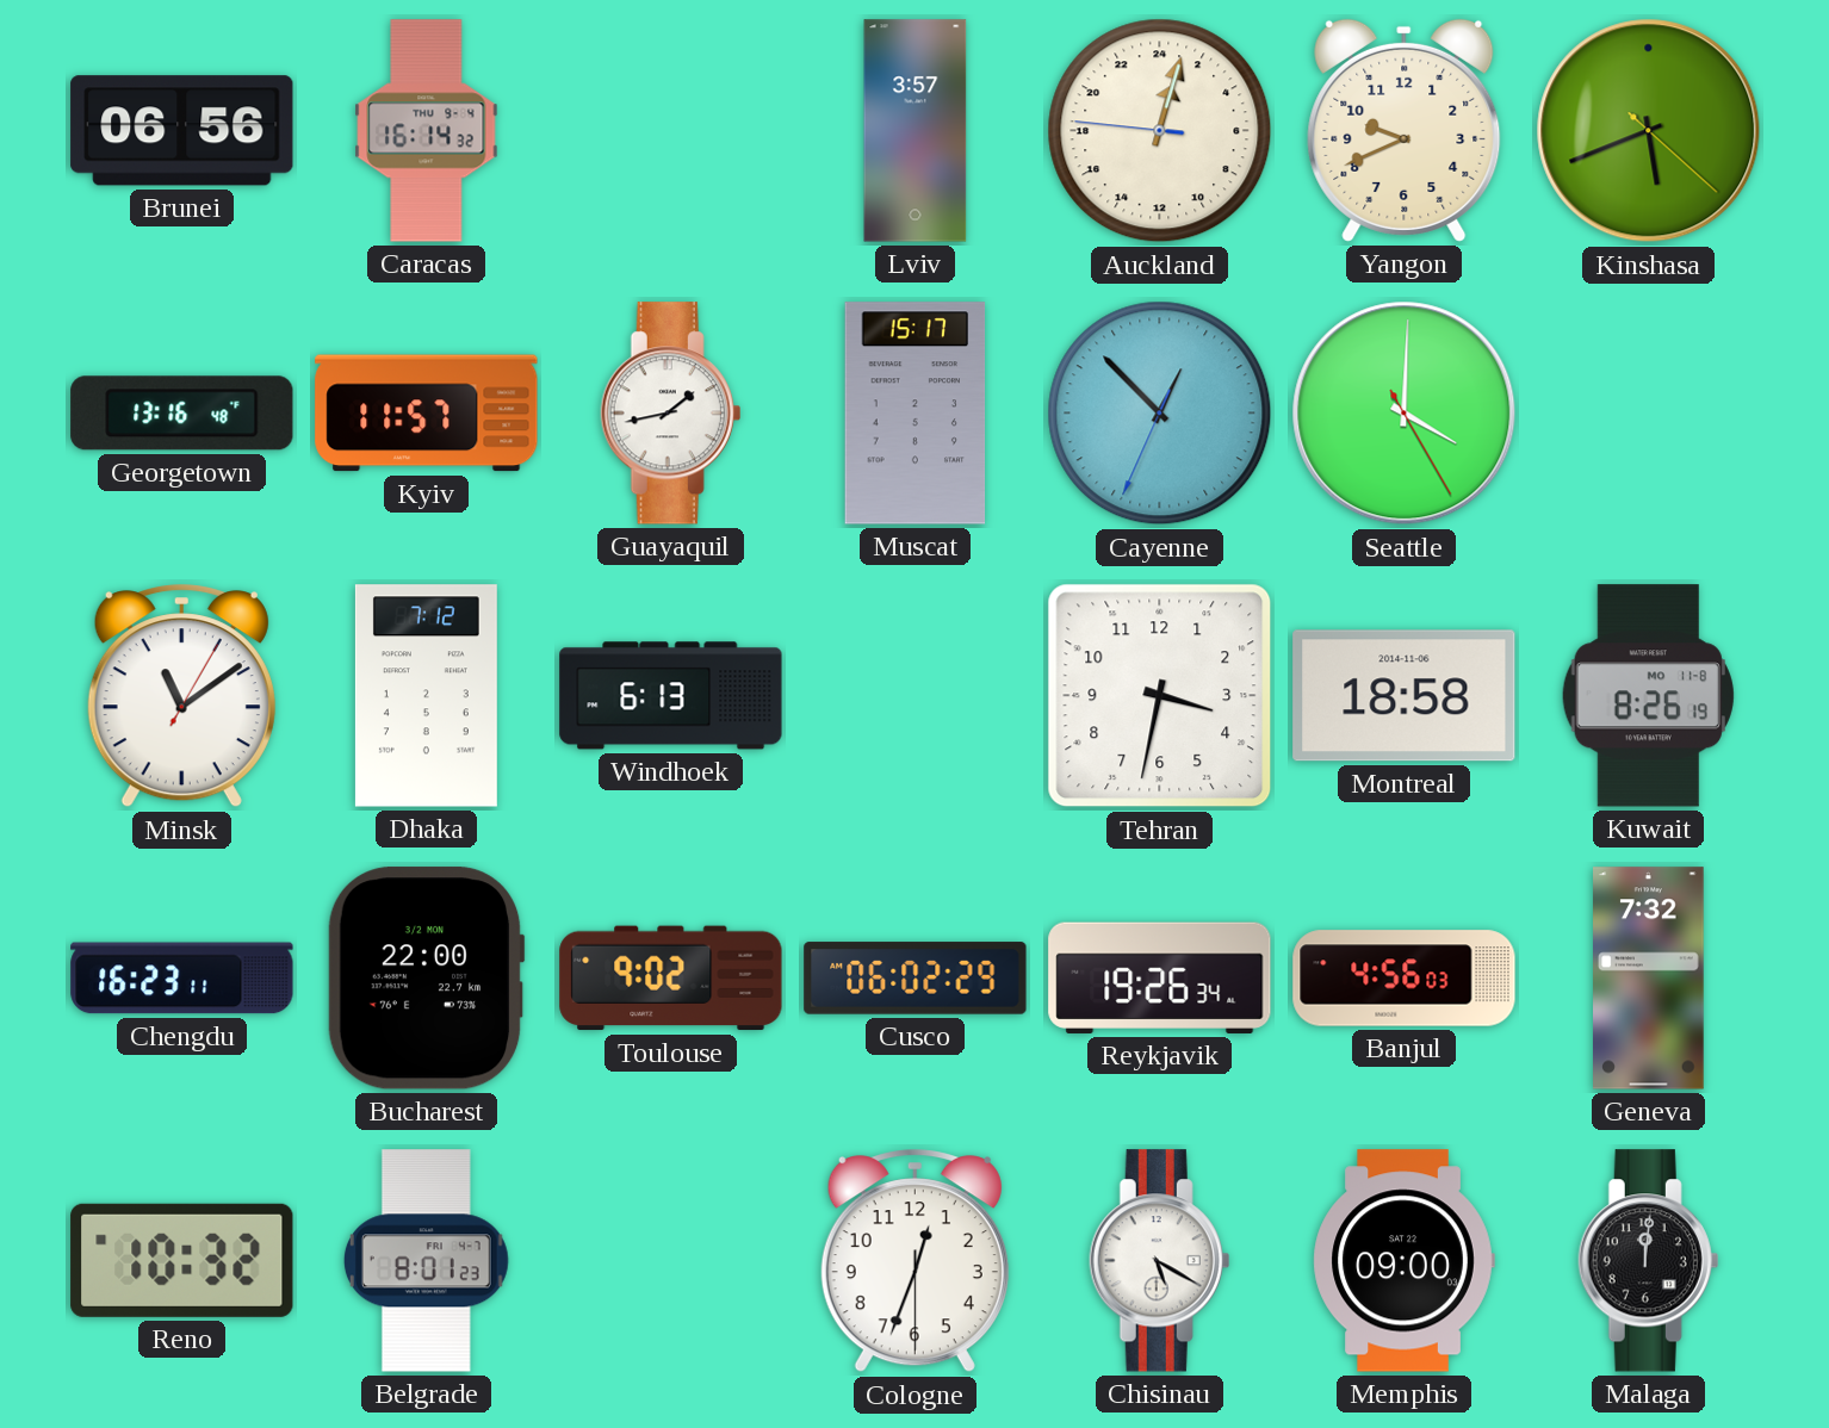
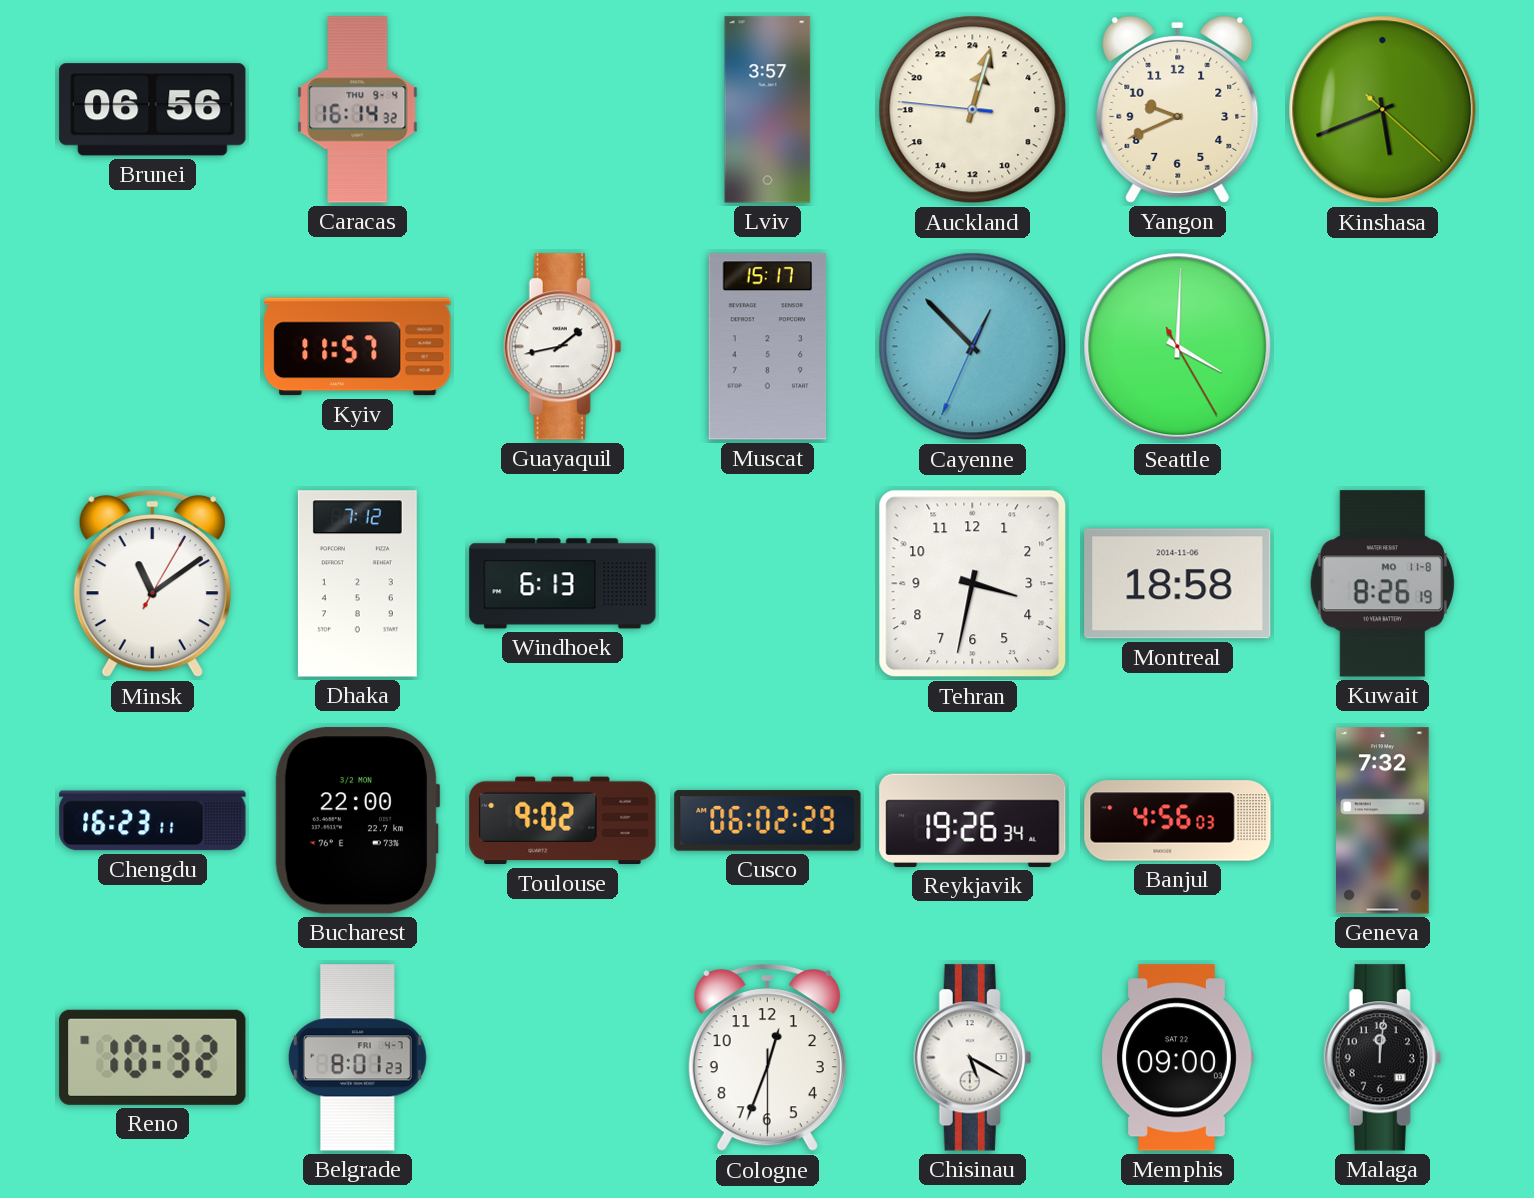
Georgetown: 13:16 -> none
